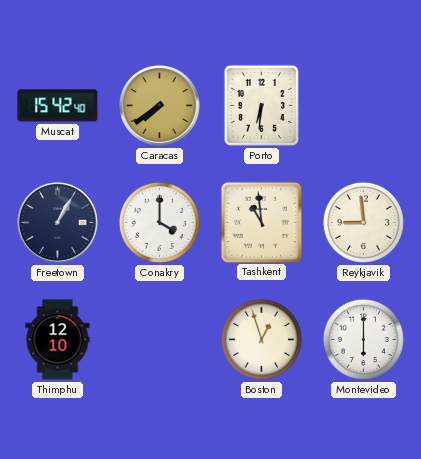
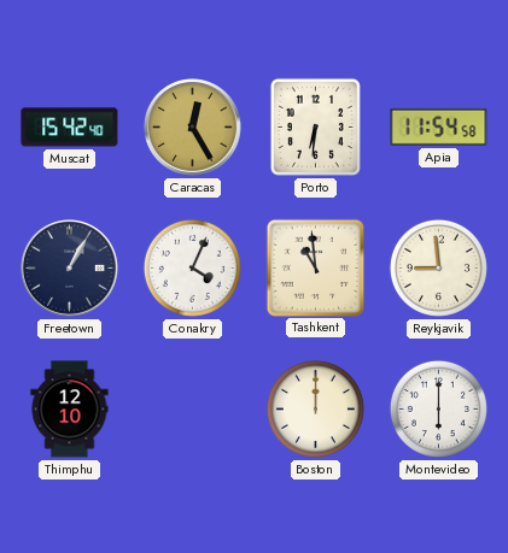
Caracas: 7:39 -> 12:25
Apia: none -> 11:54
Conakry: 4:00 -> 4:04
Boston: 12:57 -> 12:00
